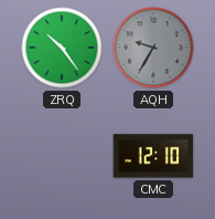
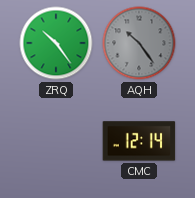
AQH: 9:35 -> 10:24
CMC: 12:10 -> 12:14
